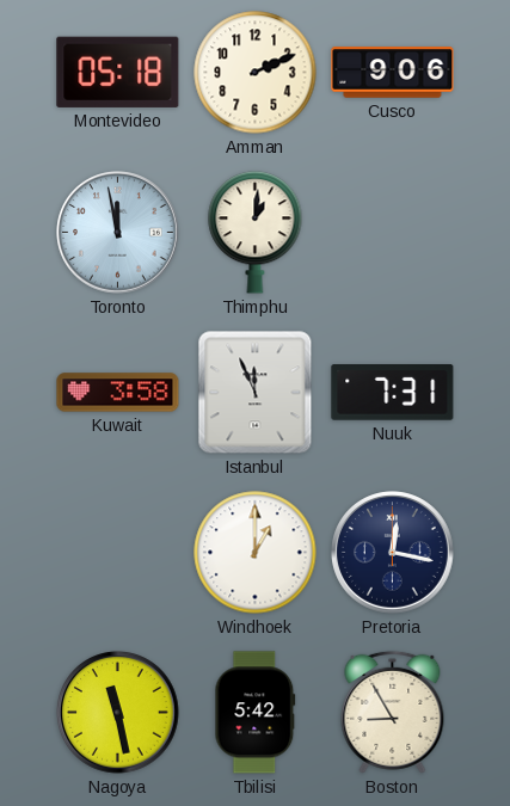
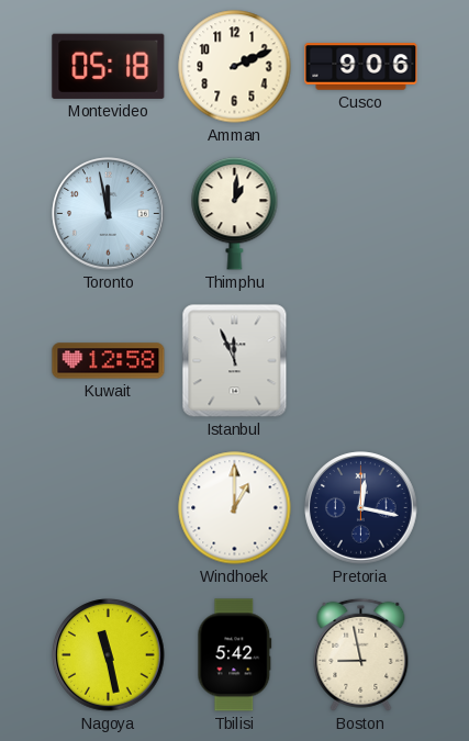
Kuwait: 3:58 -> 12:58
Nuuk: 7:31 -> none
Boston: 8:55 -> 8:58
